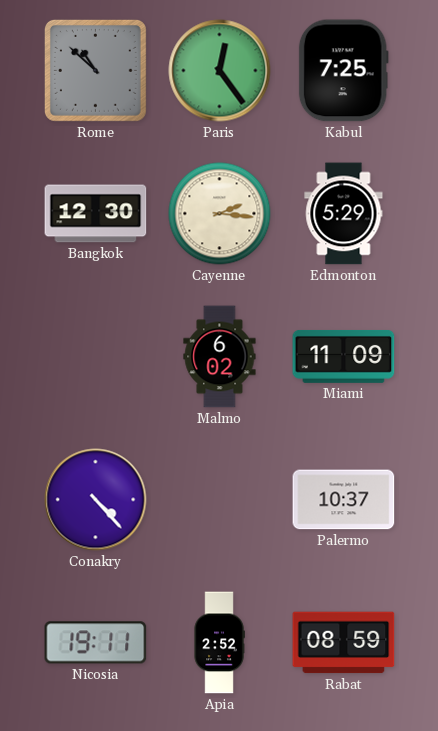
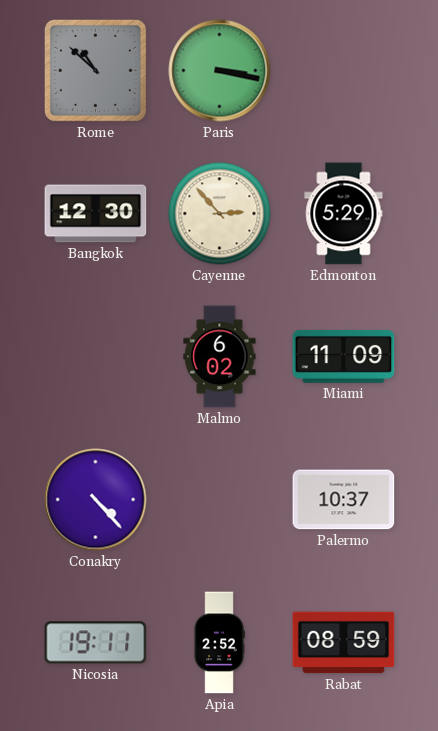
Paris: 12:24 -> 3:17
Kabul: 7:25 -> none
Cayenne: 2:16 -> 2:53
